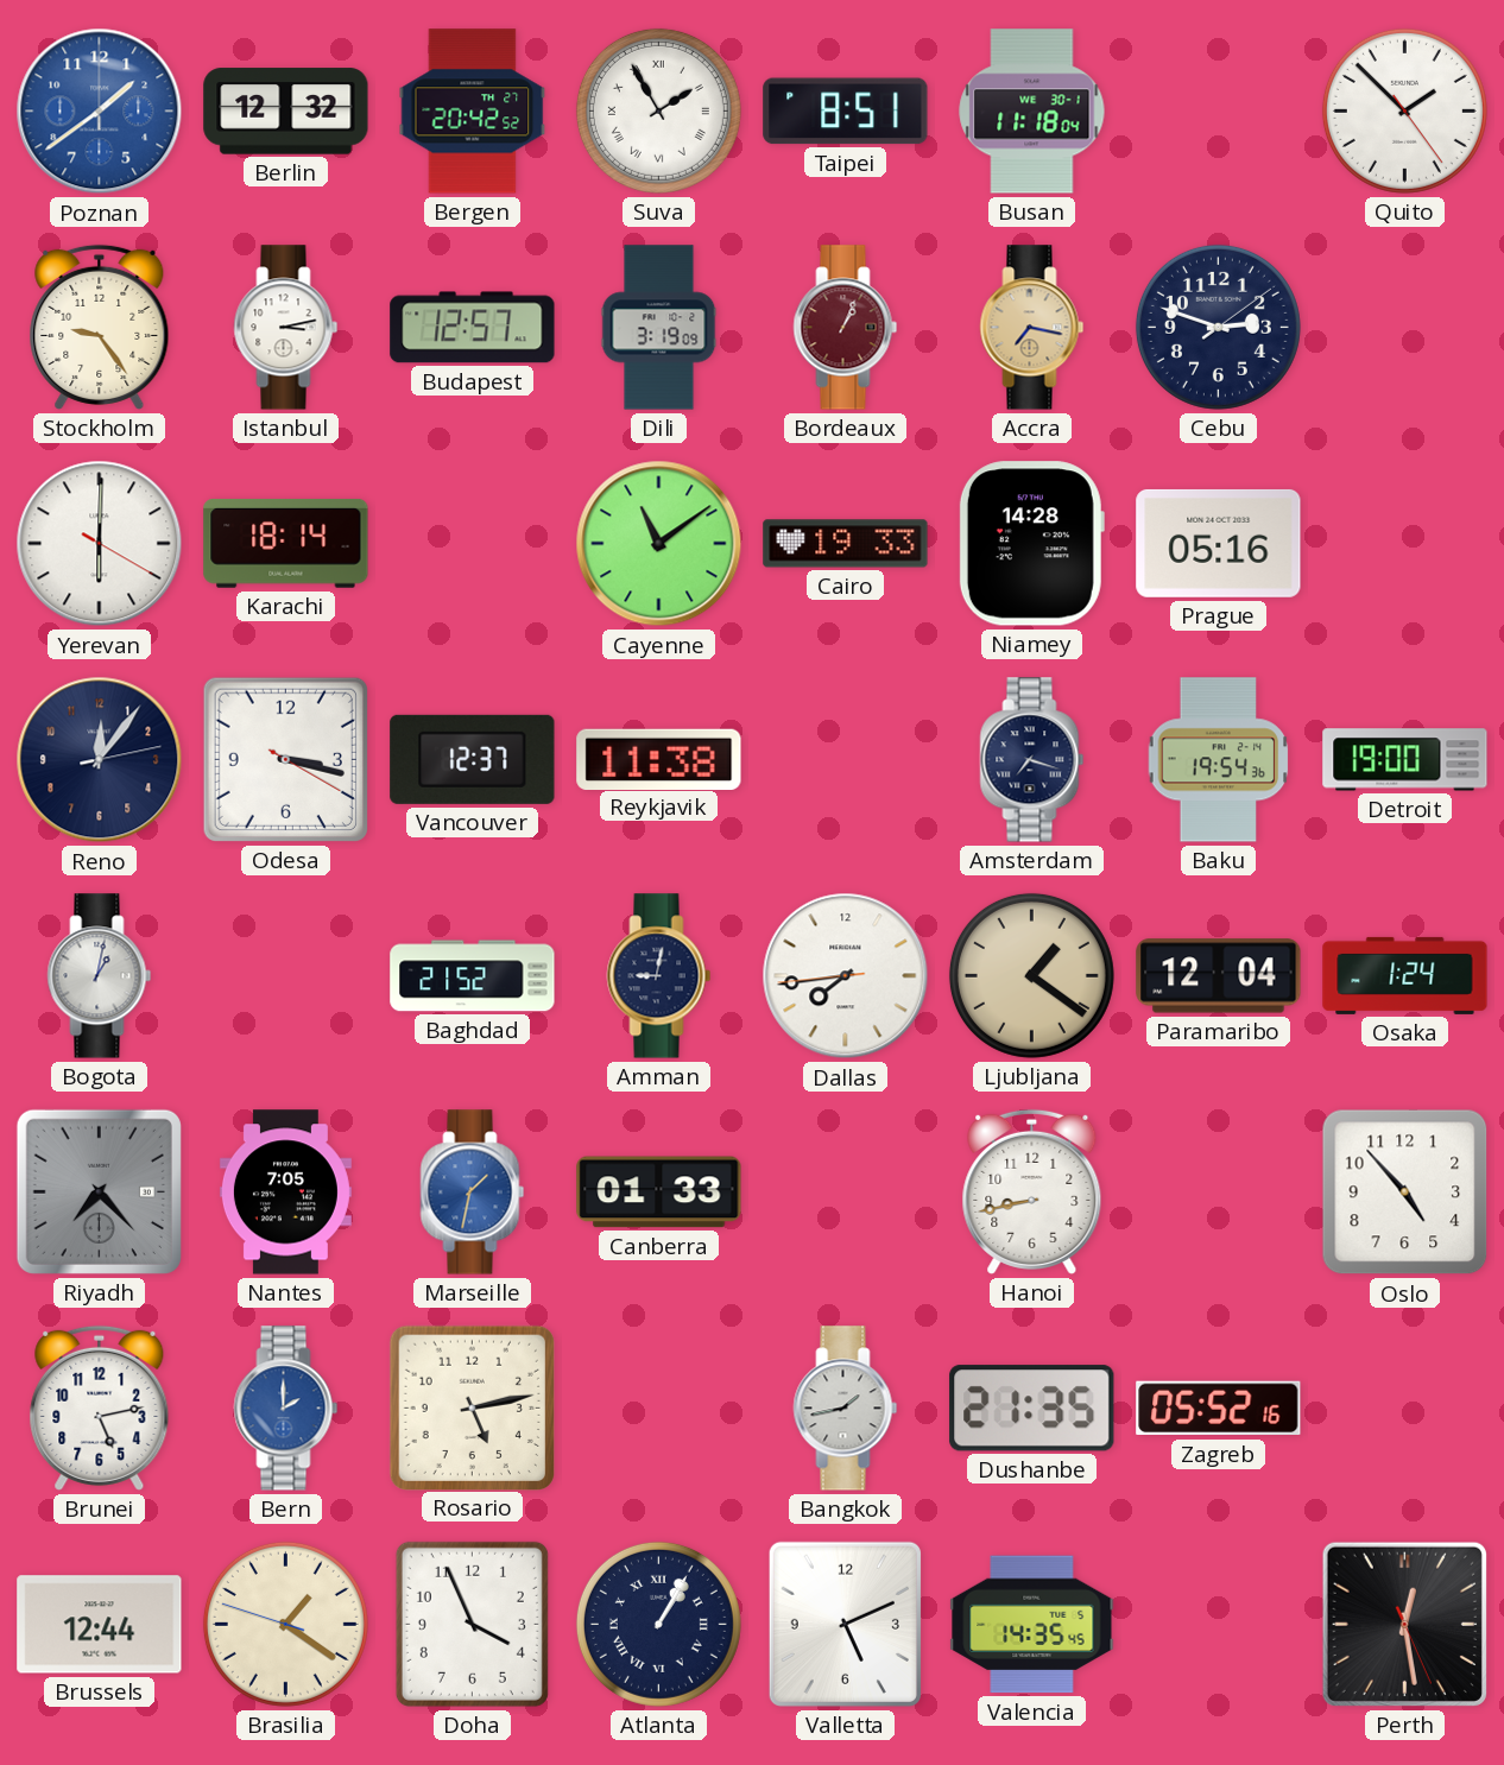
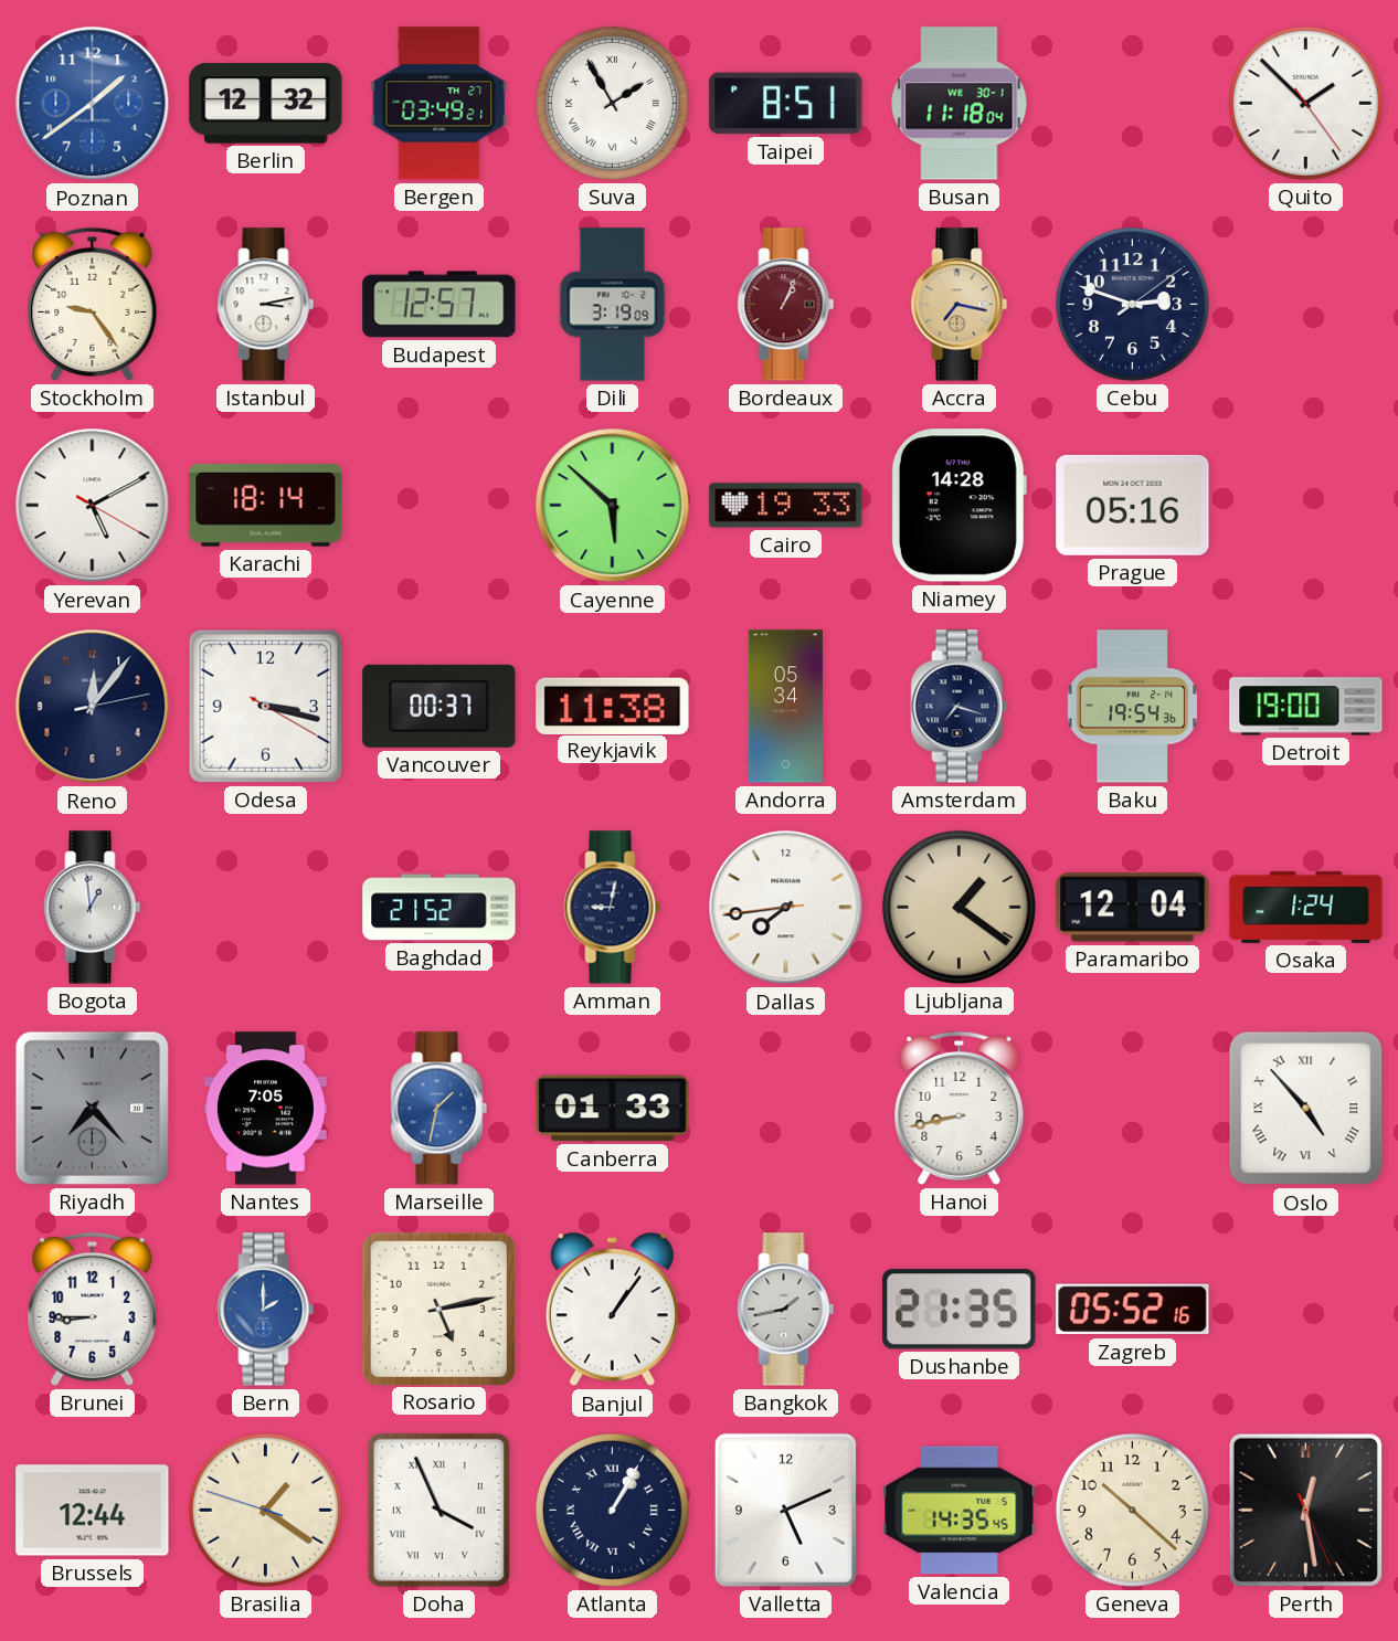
Bergen: 20:42 -> 03:49
Yerevan: 6:00 -> 5:10
Cayenne: 11:09 -> 5:52
Vancouver: 12:37 -> 00:37
Andorra: none -> 05:34
Bogota: 1:02 -> 12:59
Oslo numerals: Arabic -> Roman
Brunei: 5:13 -> 8:45
Banjul: none -> 1:06
Doha numerals: Arabic -> Roman
Geneva: none -> 10:22
